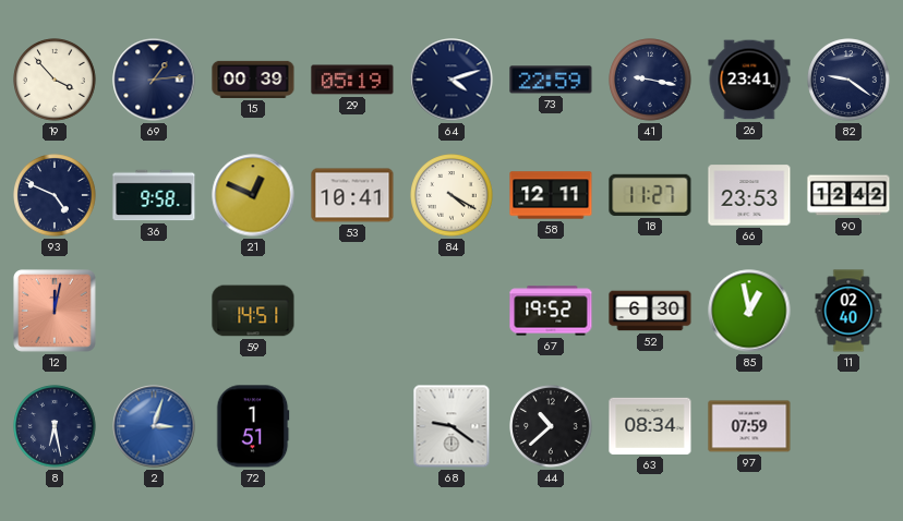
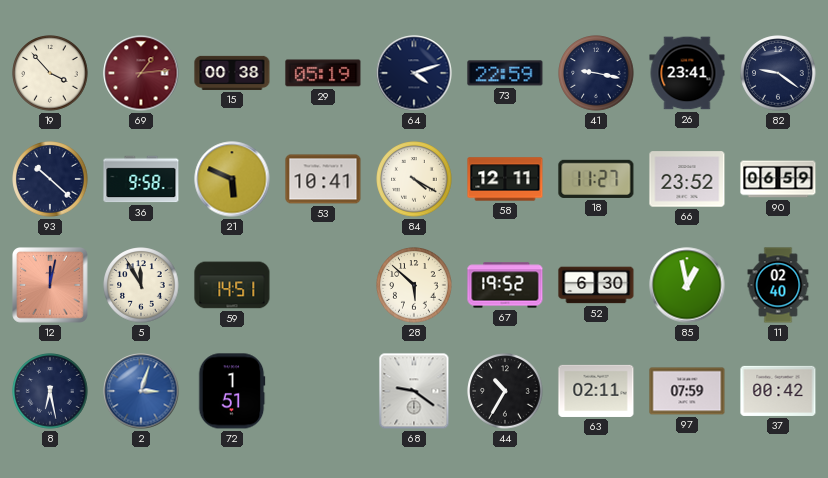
69 dial: navy -> burgundy
15: 00:39 -> 00:38
93: 4:49 -> 10:22
21: 12:49 -> 5:49
66: 23:53 -> 23:52
90: 12:42 -> 06:59
5: none -> 11:55
28: none -> 5:52
44: 10:38 -> 10:35
63: 08:34 -> 02:11
37: none -> 00:42
